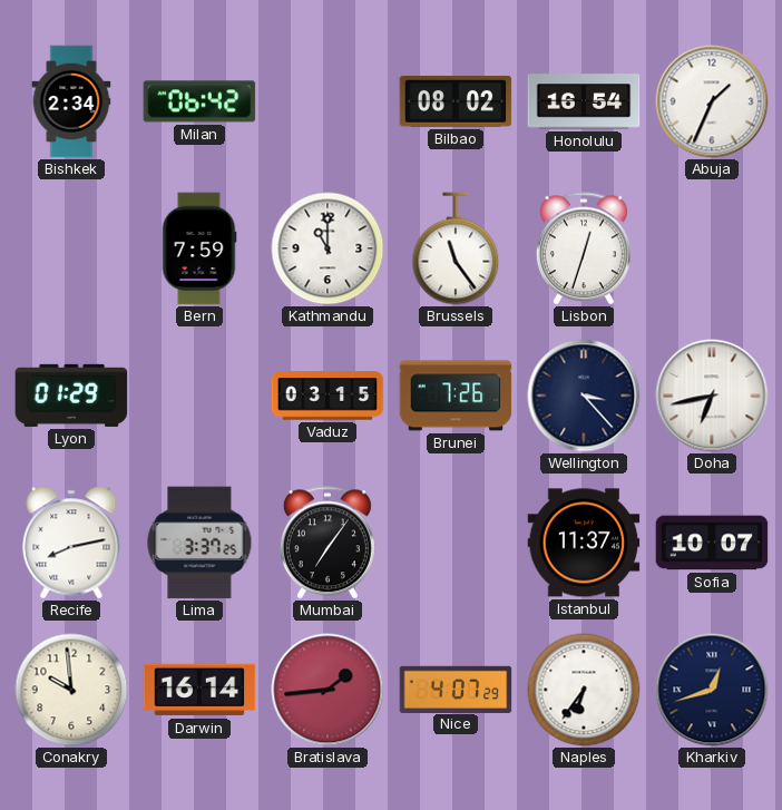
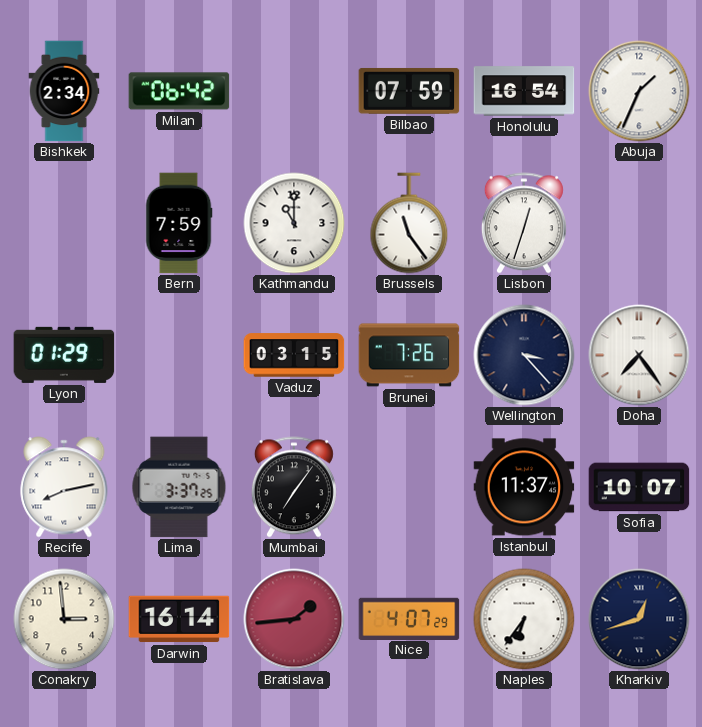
Bilbao: 08:02 -> 07:59
Doha: 6:43 -> 7:24
Conakry: 9:59 -> 2:59
